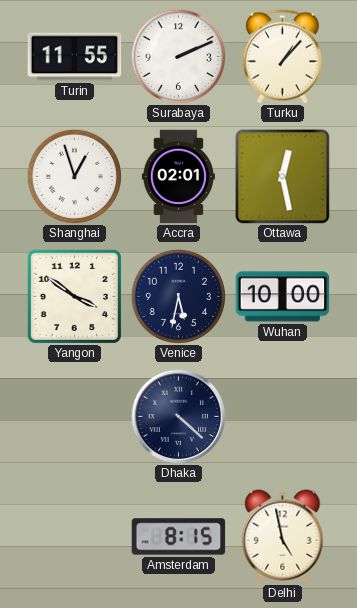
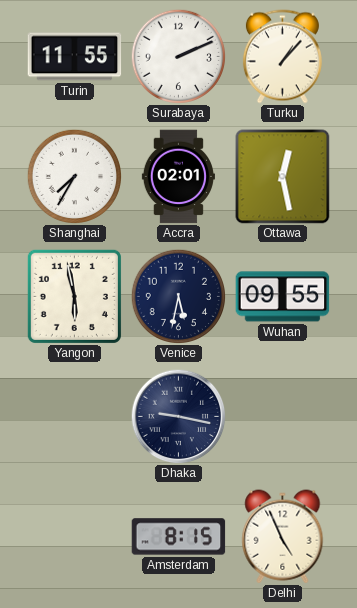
Shanghai: 12:57 -> 7:35
Yangon: 3:51 -> 5:58
Wuhan: 10:00 -> 09:55
Dhaka: 4:22 -> 9:17
Delhi: 4:58 -> 4:56
